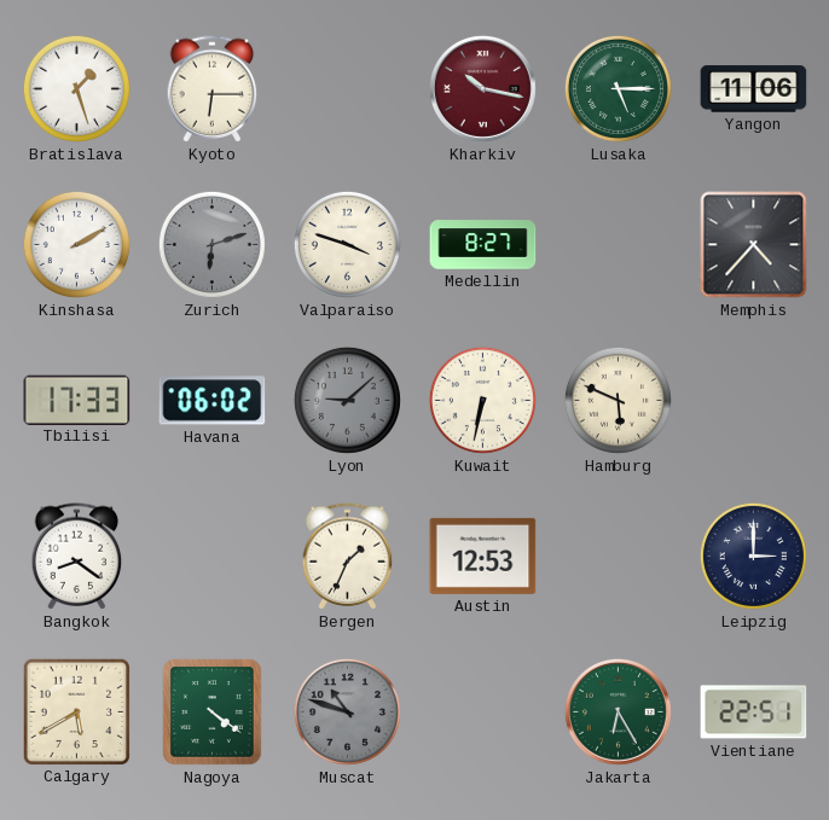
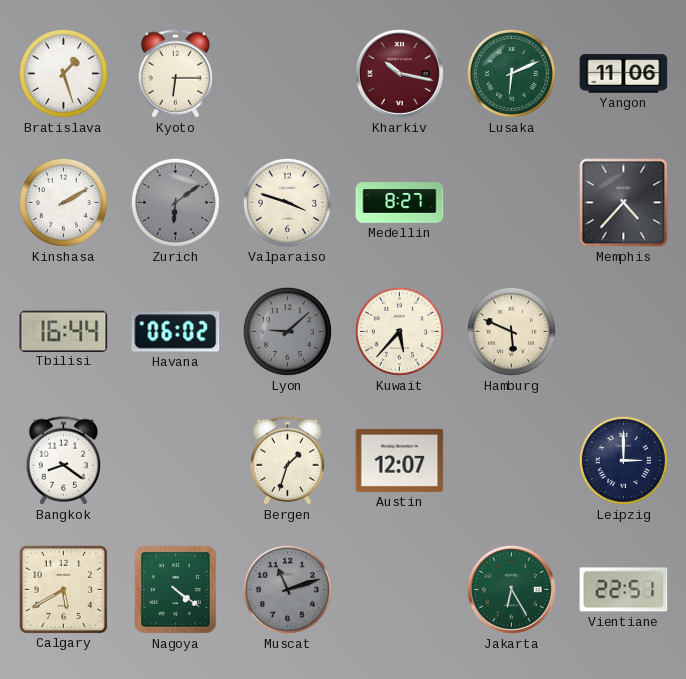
Lusaka: 5:15 -> 6:11
Zurich: 6:12 -> 6:09
Tbilisi: 17:33 -> 16:44
Kuwait: 6:32 -> 5:37
Bergen: 1:34 -> 1:33
Austin: 12:53 -> 12:07
Muscat: 10:48 -> 11:12
